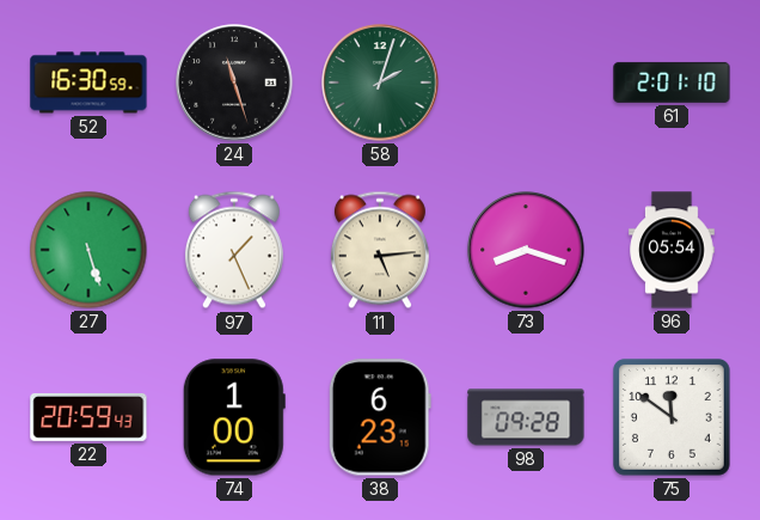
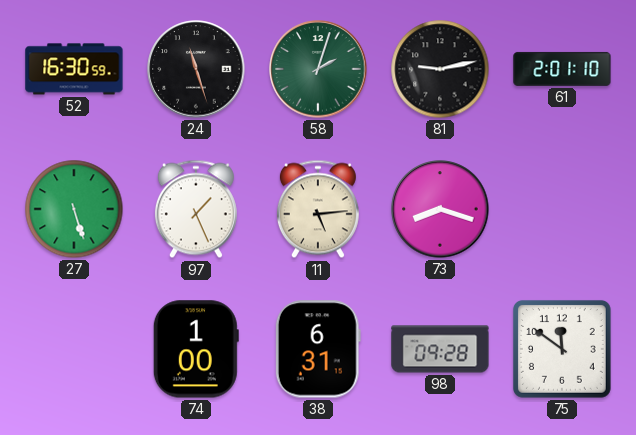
81: none -> 9:13
96: 05:54 -> none
22: 20:59 -> none
38: 6:23 -> 6:31
